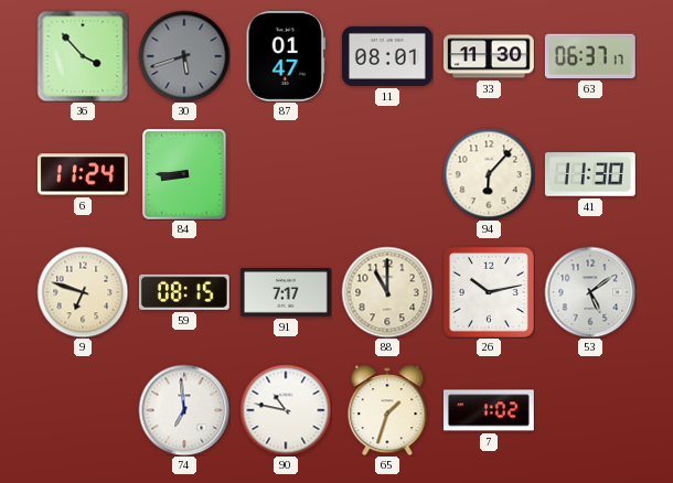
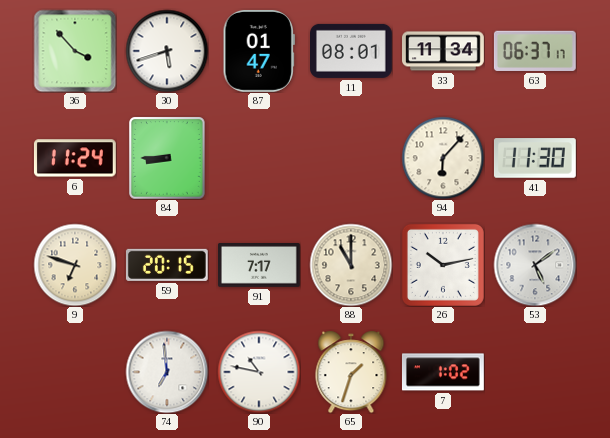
30 dial: grey -> white
33: 11:30 -> 11:34
59: 08:15 -> 20:15
